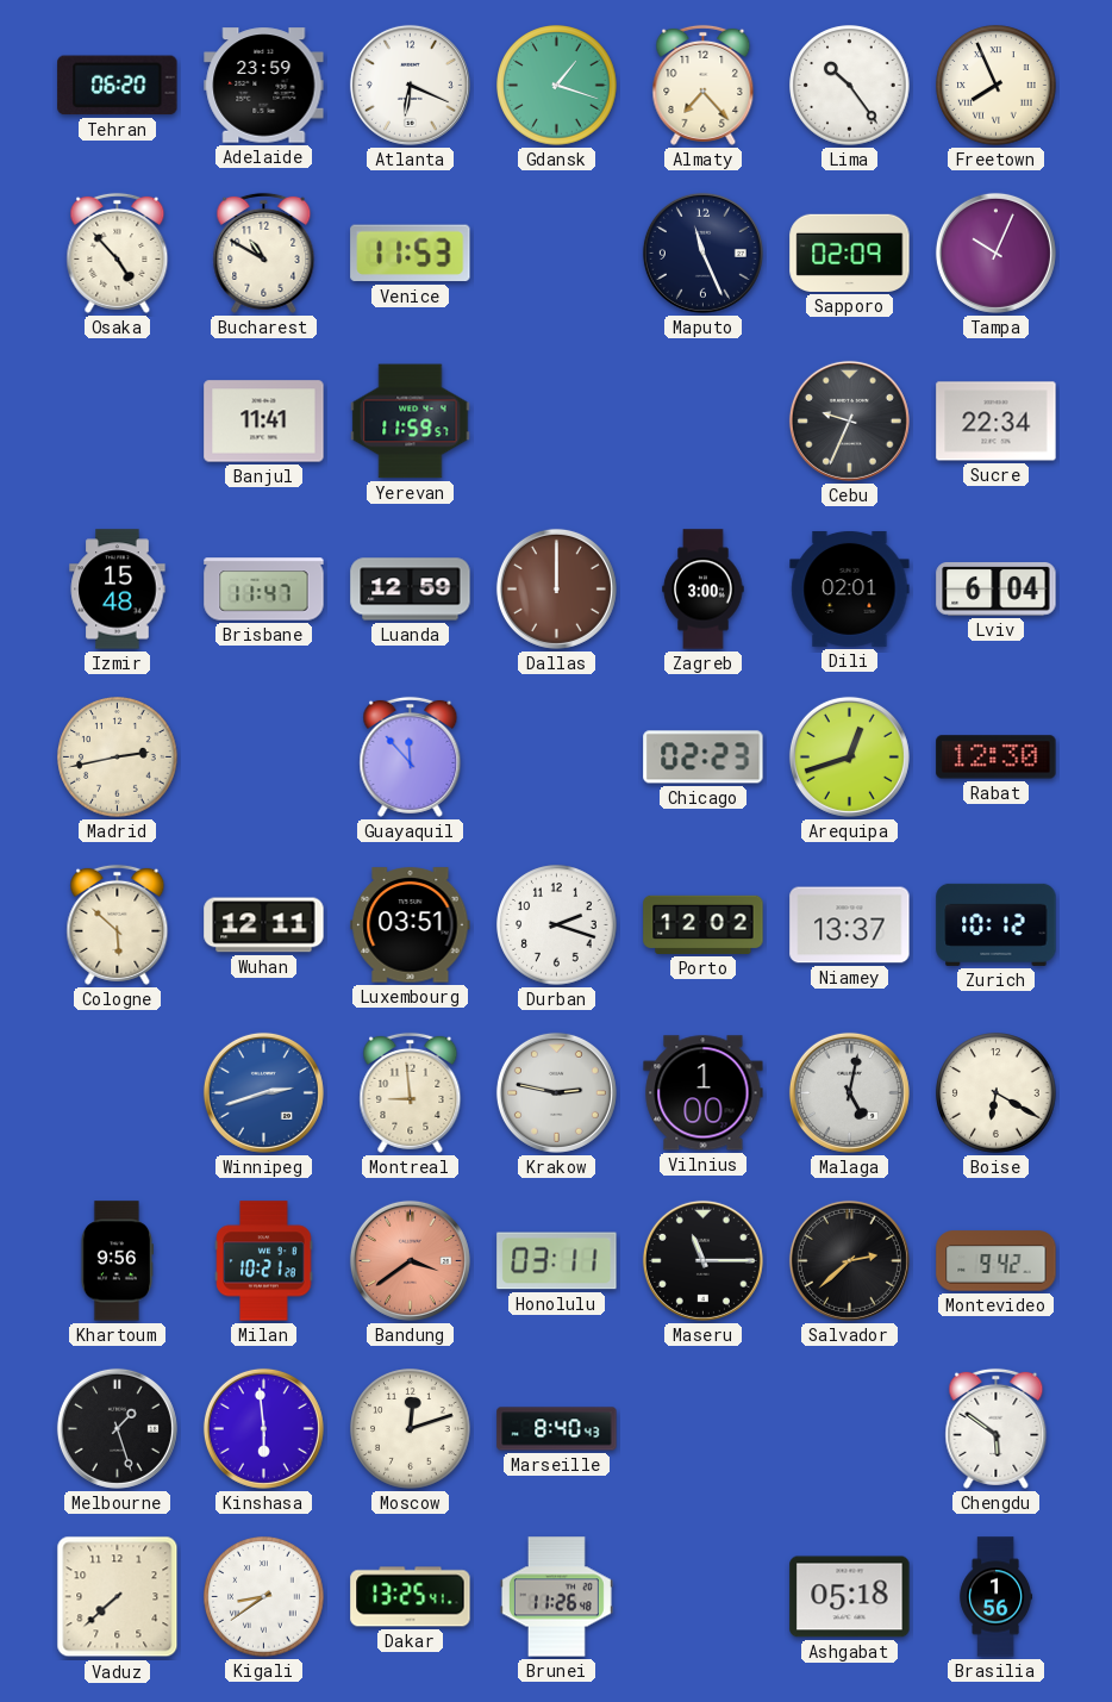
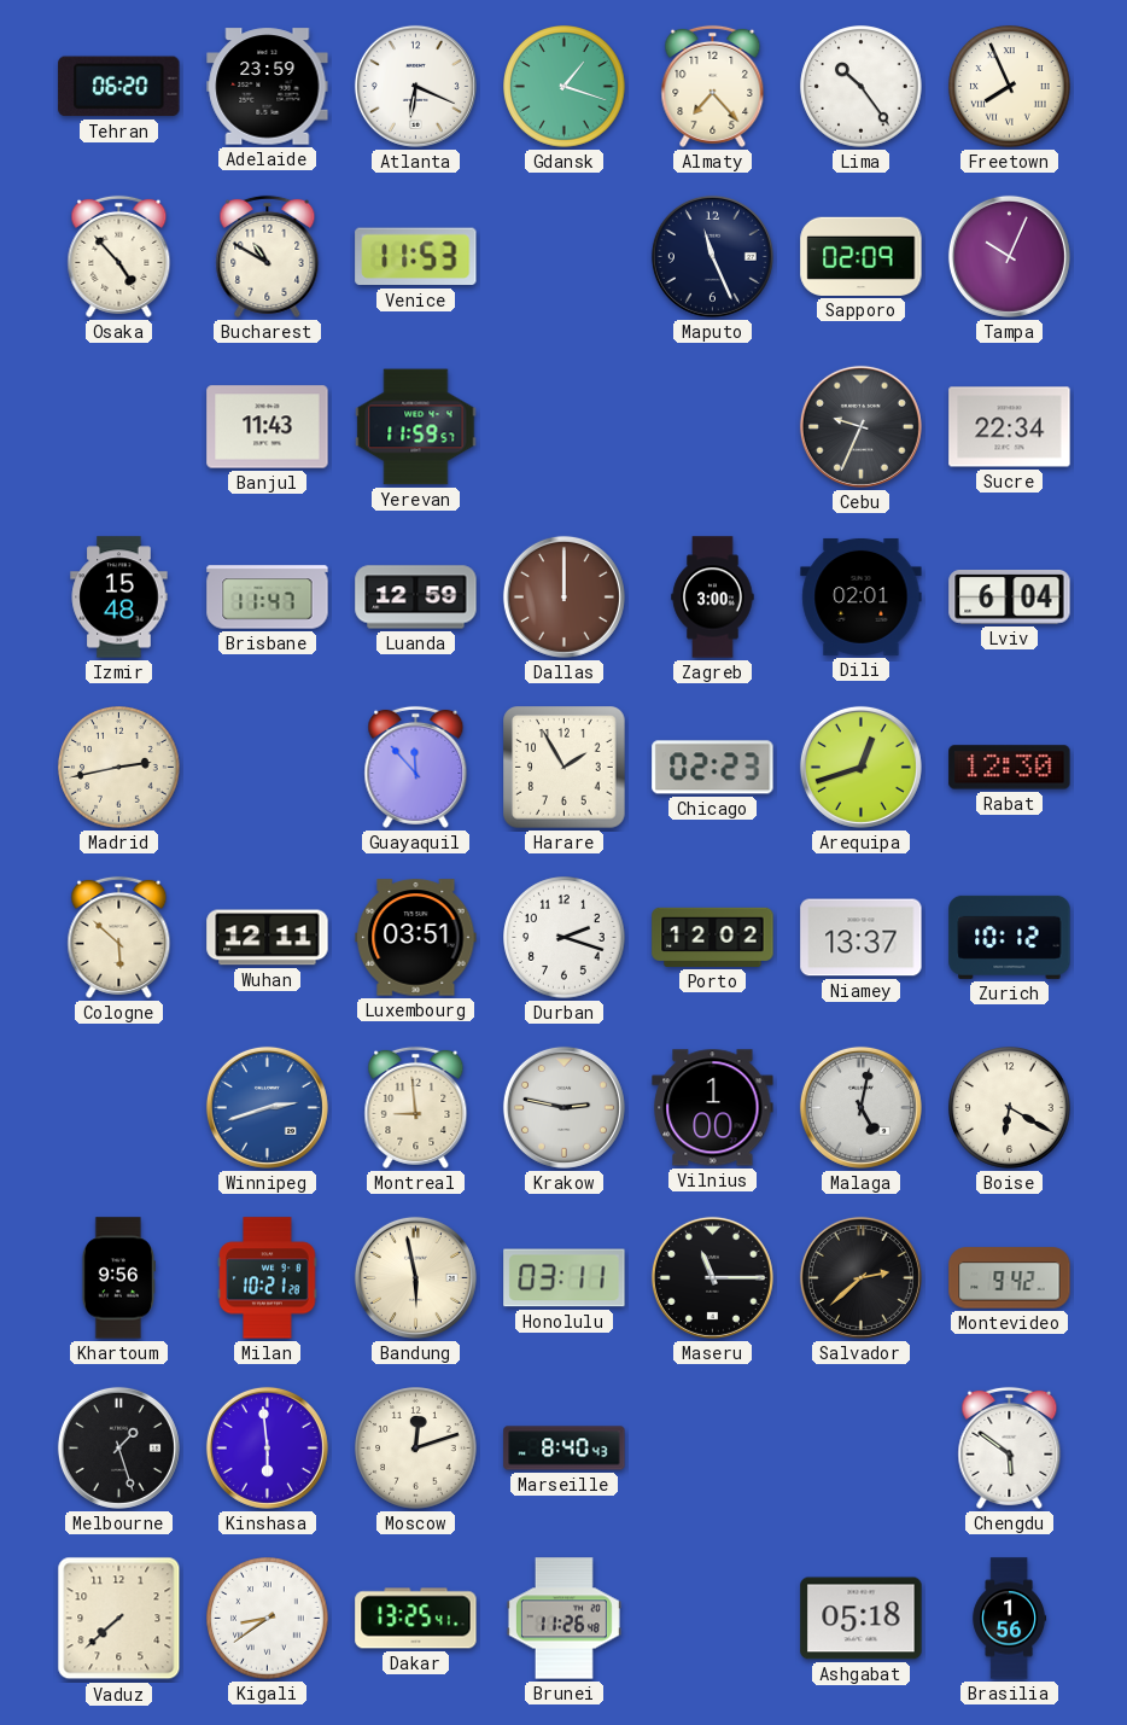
Banjul: 11:41 -> 11:43
Harare: none -> 1:55
Bandung: 3:39 -> 5:58
Bandung dial: salmon -> cream
